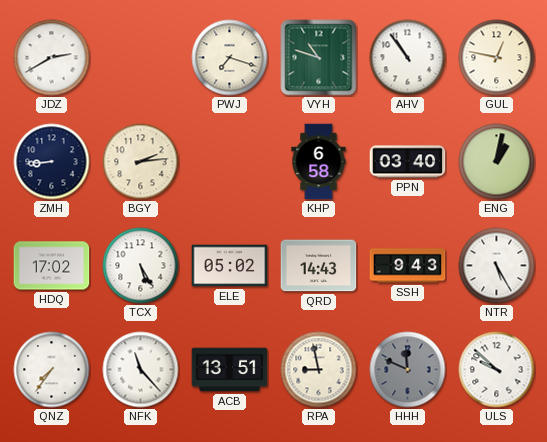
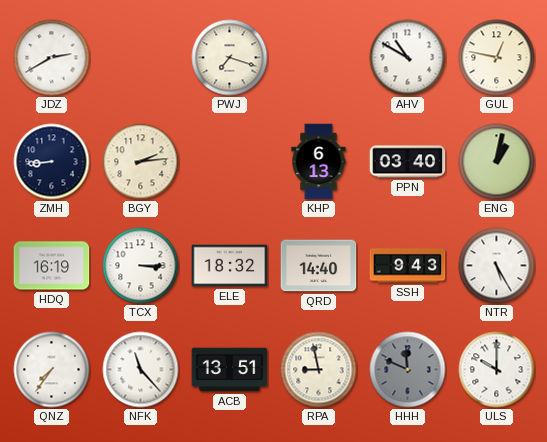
VYH: 10:48 -> none
AHV: 10:54 -> 10:50
KHP: 6:58 -> 6:13
HDQ: 17:02 -> 16:19
TCX: 5:25 -> 3:15
ELE: 05:02 -> 18:32
QRD: 14:43 -> 14:40
ULS: 9:52 -> 10:00
